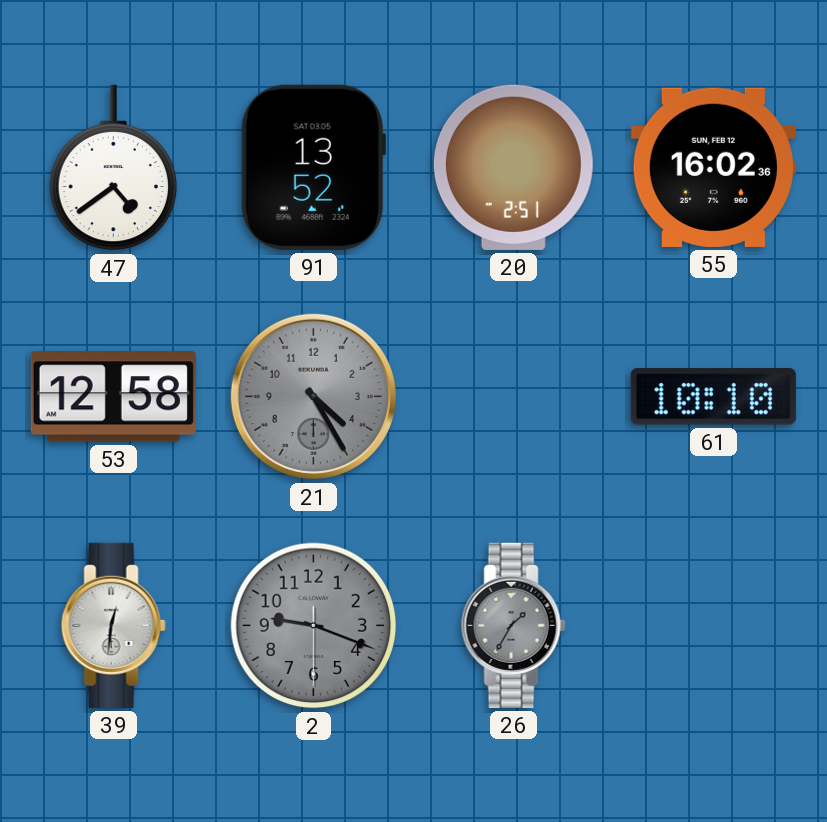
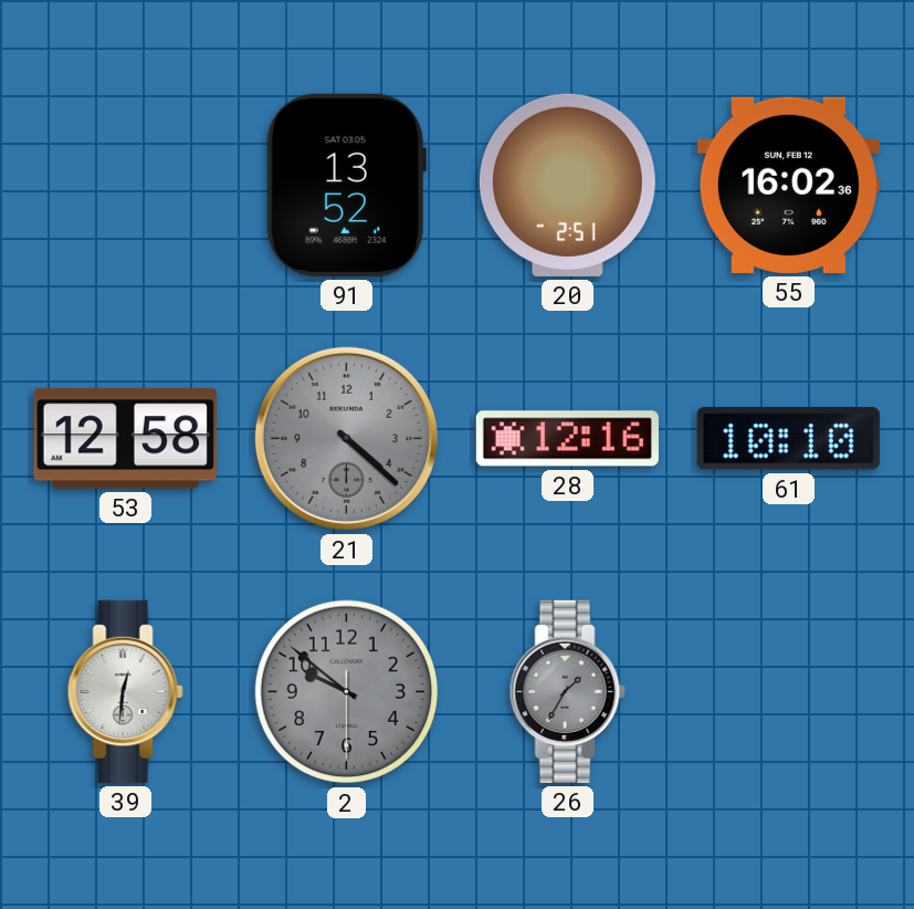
47: 4:39 -> none
21: 4:25 -> 4:22
28: none -> 12:16
2: 9:18 -> 9:51
